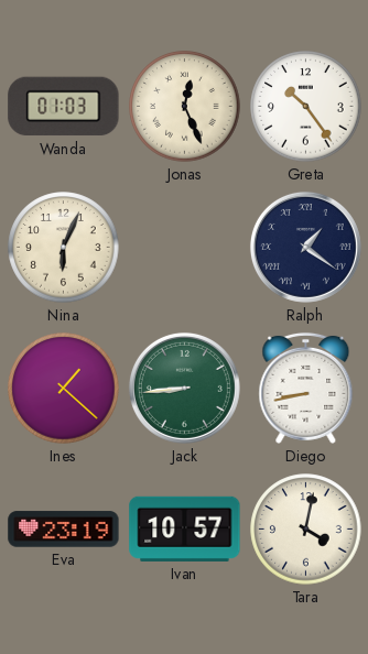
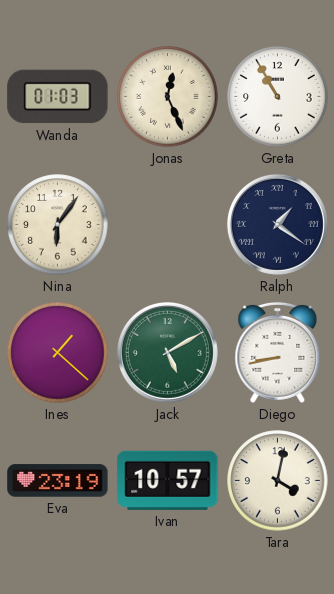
Greta: 10:24 -> 10:55
Nina: 6:04 -> 6:06
Jack: 8:44 -> 5:10
